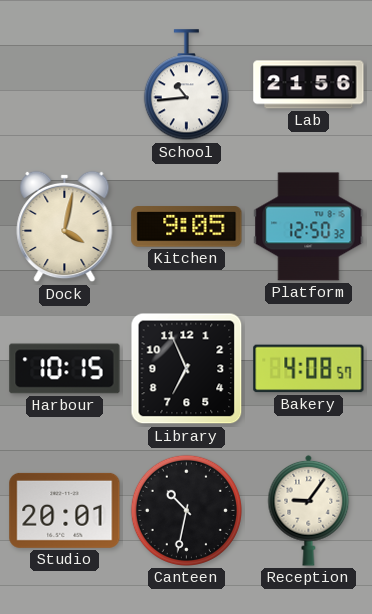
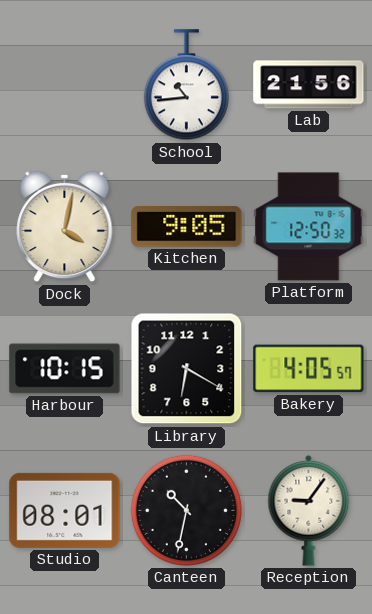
Library: 6:56 -> 6:20
Bakery: 4:08 -> 4:05
Studio: 20:01 -> 08:01
